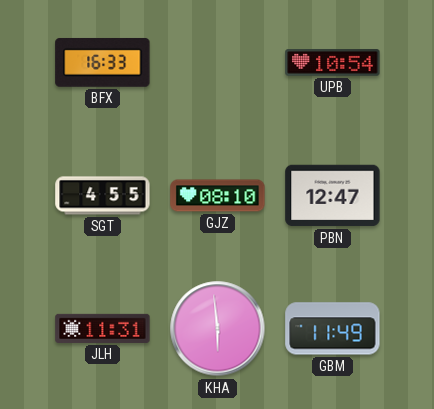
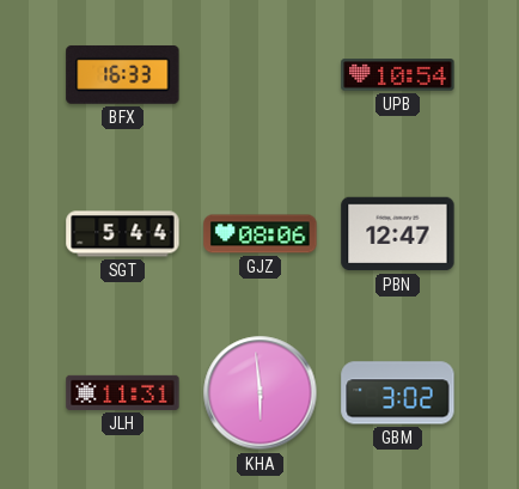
SGT: 4:55 -> 5:44
GJZ: 08:10 -> 08:06
GBM: 11:49 -> 3:02
